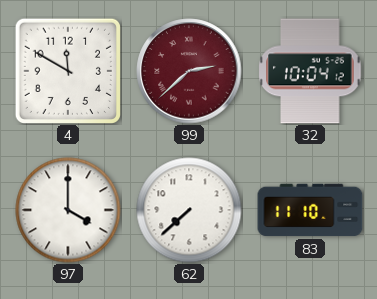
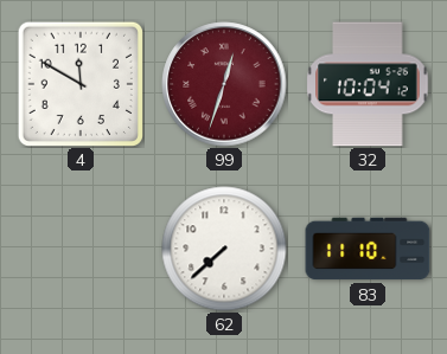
99: 2:38 -> 12:33
97: 4:00 -> none
